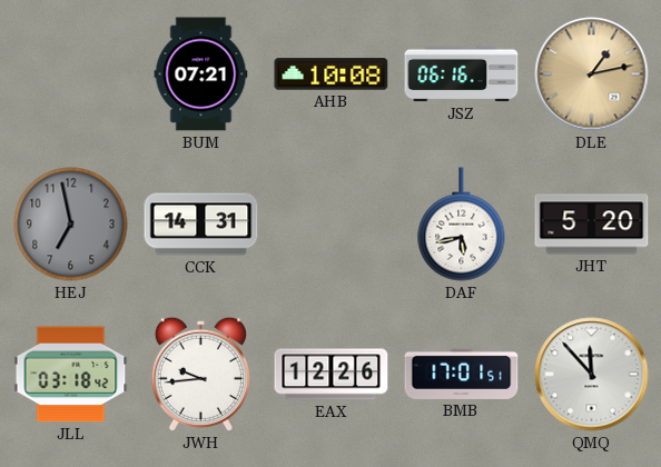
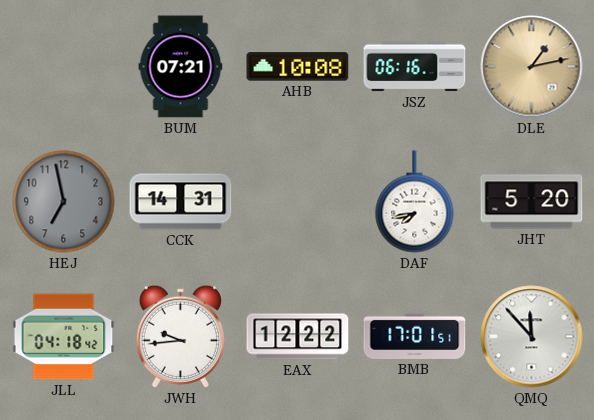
DAF: 5:43 -> 7:43
JLL: 03:18 -> 04:18
EAX: 12:26 -> 12:22
